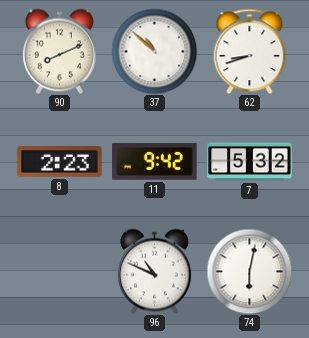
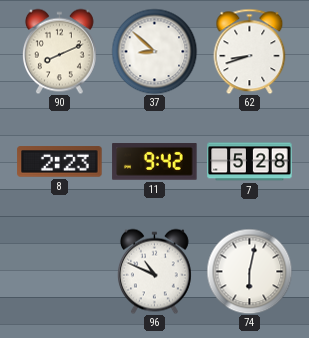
37: 10:52 -> 8:52
7: 5:32 -> 5:28
